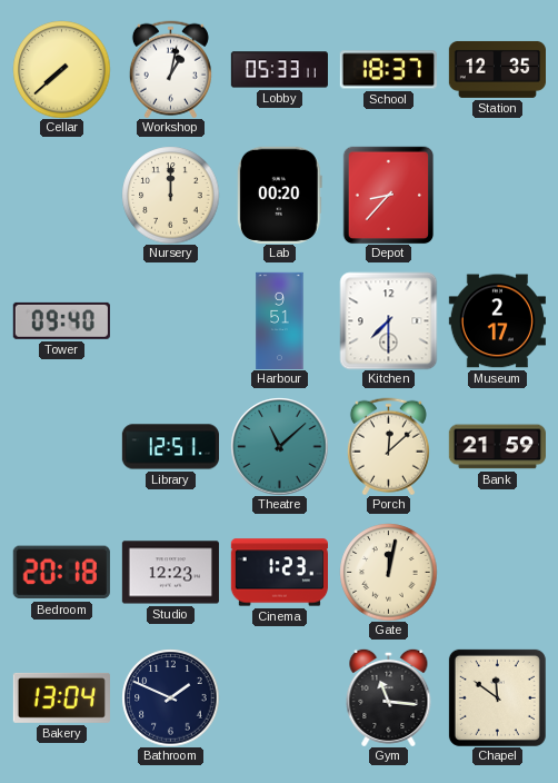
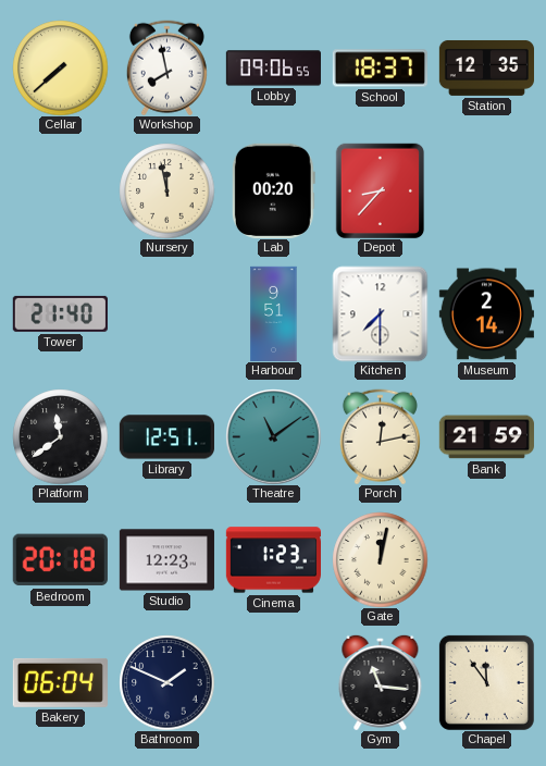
Workshop: 1:02 -> 7:58
Lobby: 05:33 -> 09:06
Nursery: 12:00 -> 11:58
Tower: 09:40 -> 21:40
Museum: 2:17 -> 2:14
Platform: none -> 11:39
Theatre: 11:08 -> 11:09
Porch: 12:08 -> 12:13
Bakery: 13:04 -> 06:04
Chapel: 11:51 -> 11:54
